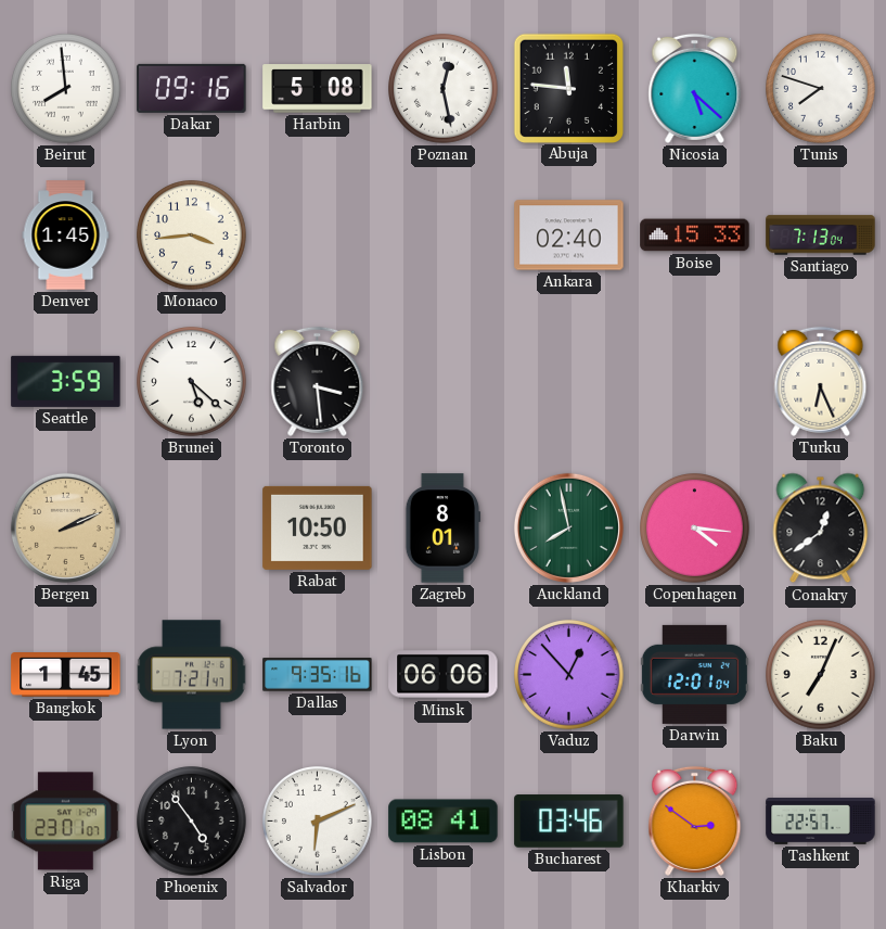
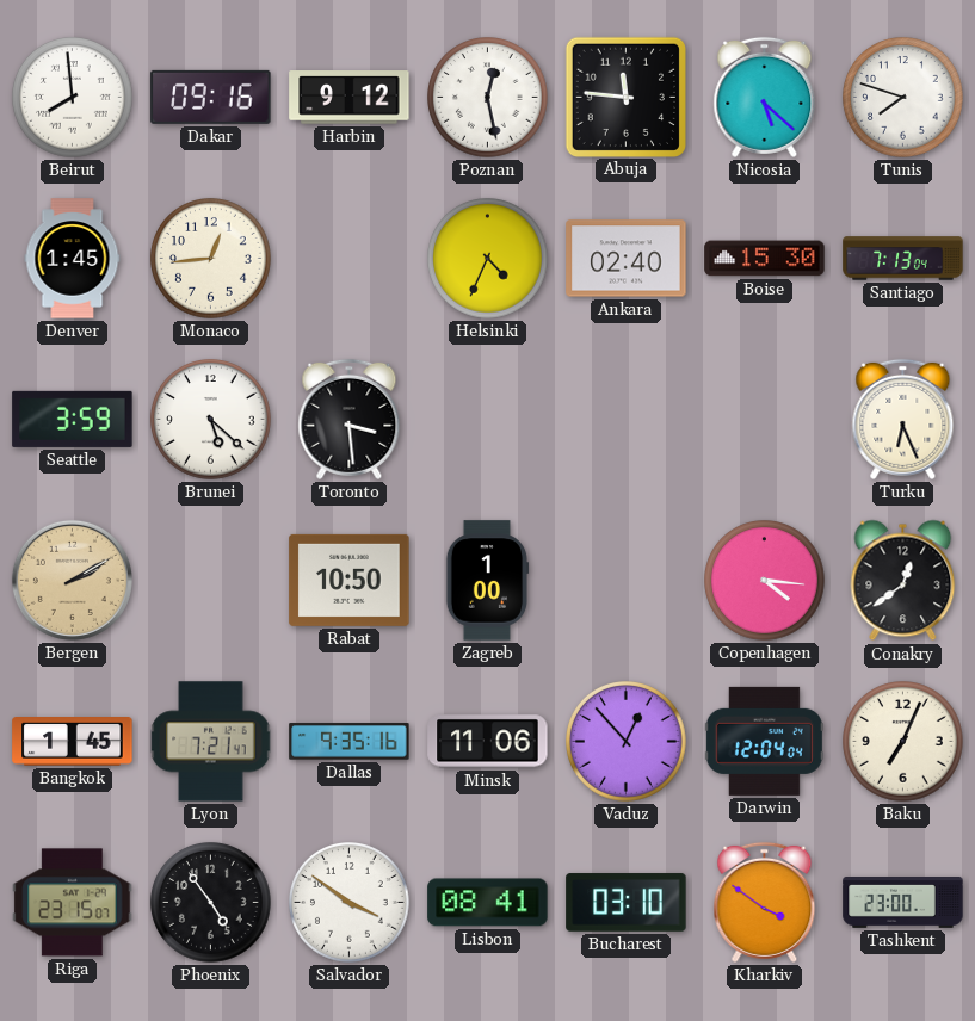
Harbin: 5:08 -> 9:12
Monaco: 3:44 -> 12:44
Helsinki: none -> 4:34
Boise: 15:33 -> 15:30
Bergen: 2:11 -> 2:10
Zagreb: 8:01 -> 1:00
Auckland: 7:58 -> none
Minsk: 06:06 -> 11:06
Darwin: 12:01 -> 12:04
Riga: 23:01 -> 23:15
Salvador: 6:11 -> 3:51
Bucharest: 03:46 -> 03:10
Kharkiv: 2:51 -> 3:51
Tashkent: 22:57 -> 23:00
